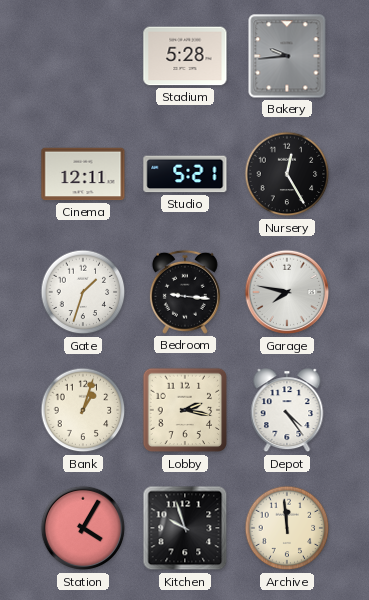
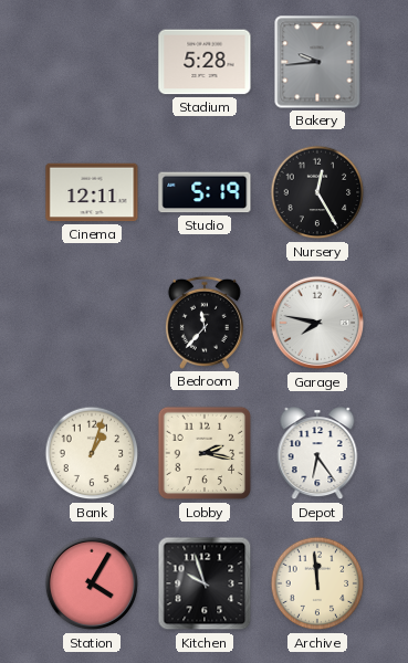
Studio: 5:21 -> 5:19
Gate: 1:33 -> none
Bedroom: 9:16 -> 11:37
Depot: 4:24 -> 6:24
